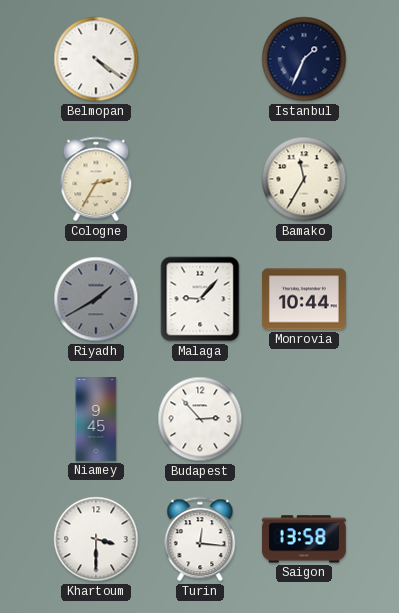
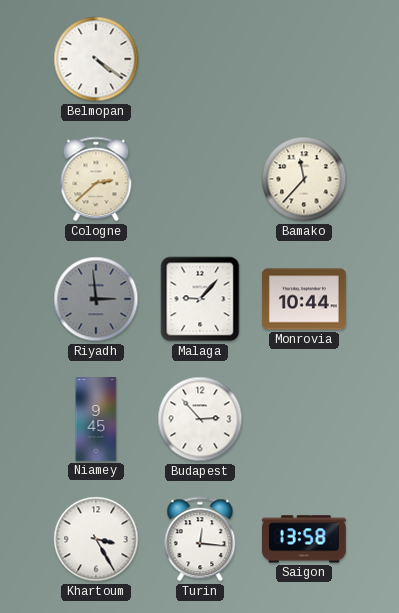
Istanbul: 1:34 -> none
Cologne: 2:35 -> 2:38
Bamako: 11:35 -> 11:37
Riyadh: 1:40 -> 2:59
Khartoum: 3:30 -> 3:25
